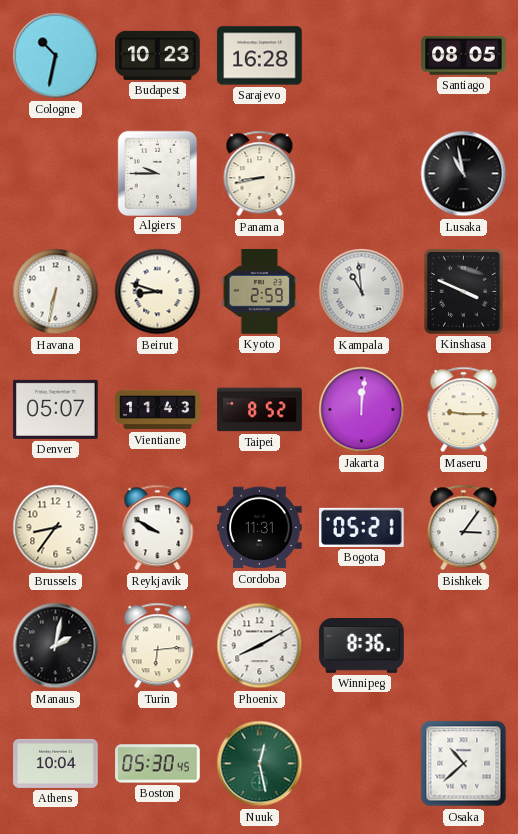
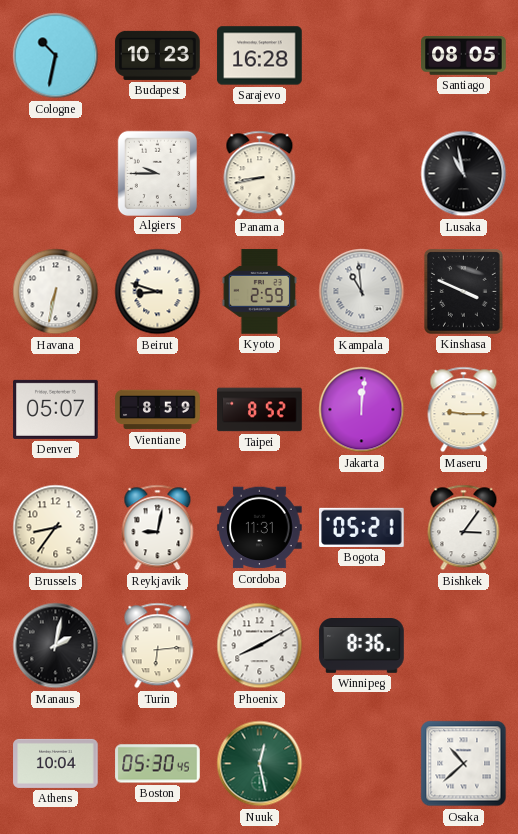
Vientiane: 11:43 -> 8:59
Reykjavik: 9:50 -> 9:02
